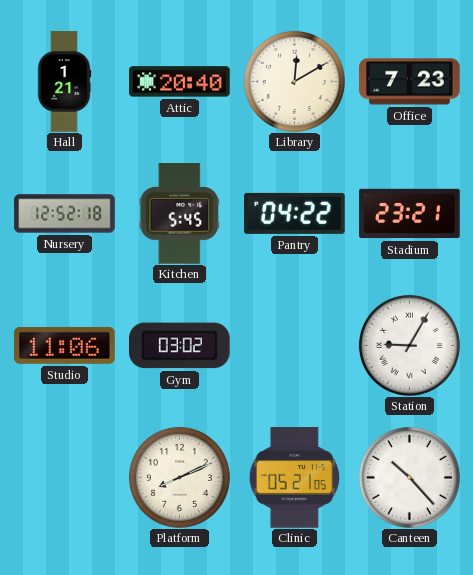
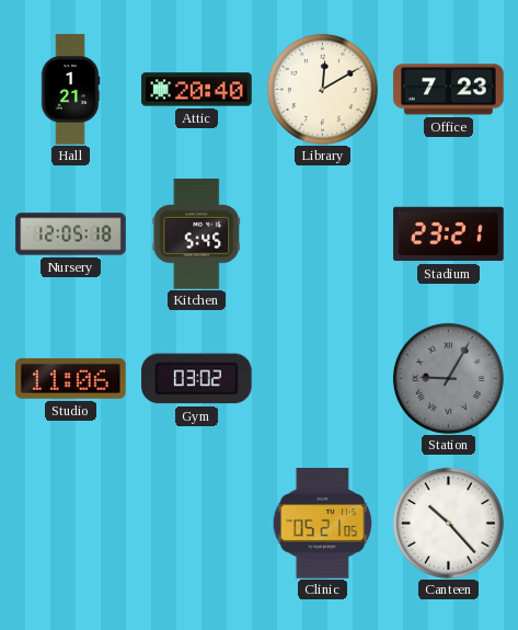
Nursery: 12:52 -> 12:05
Pantry: 04:22 -> none
Station dial: white -> grey
Platform: 8:11 -> none
